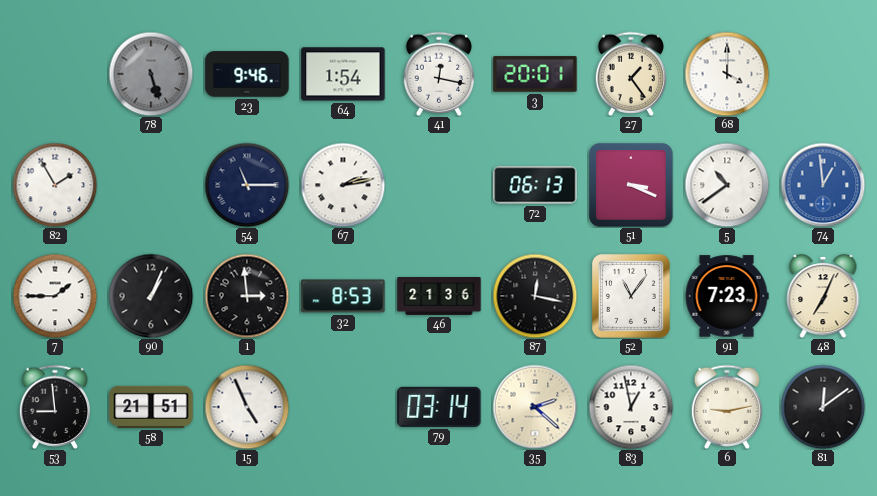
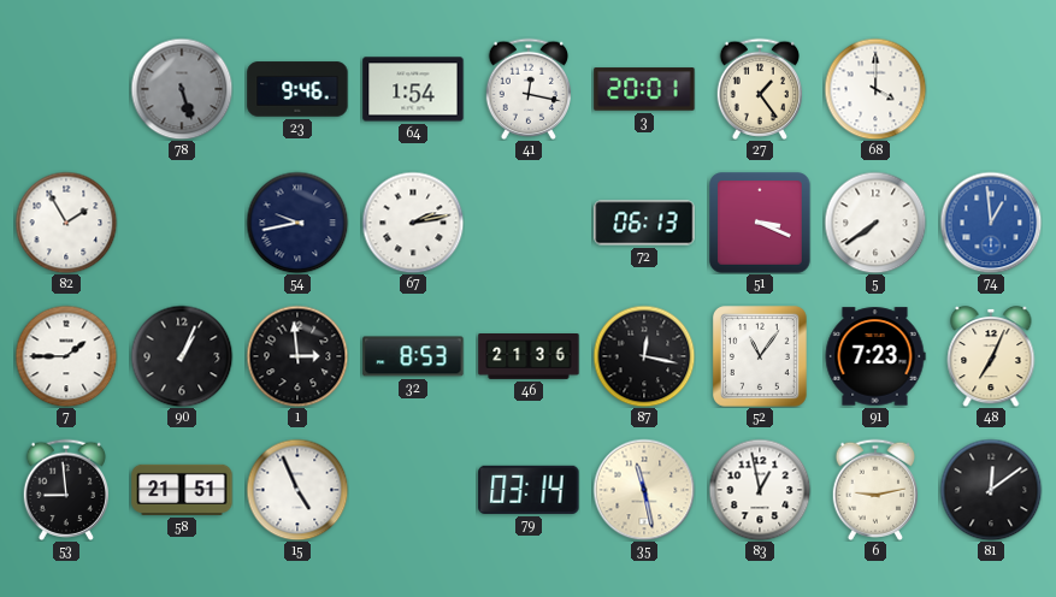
54: 11:15 -> 9:43
5: 10:39 -> 7:39
35: 2:22 -> 11:28
